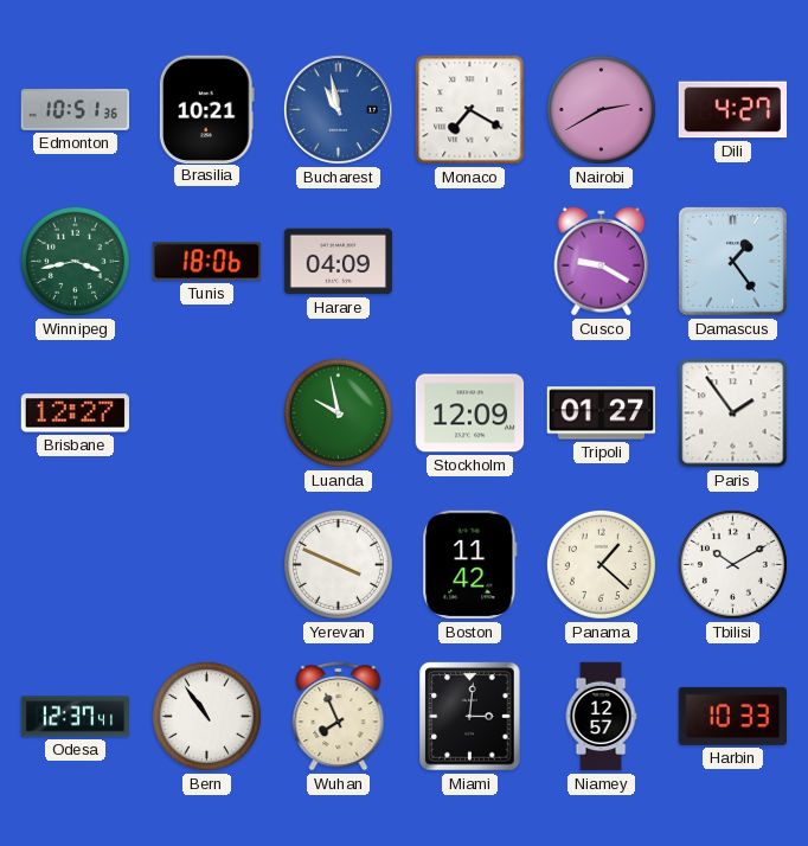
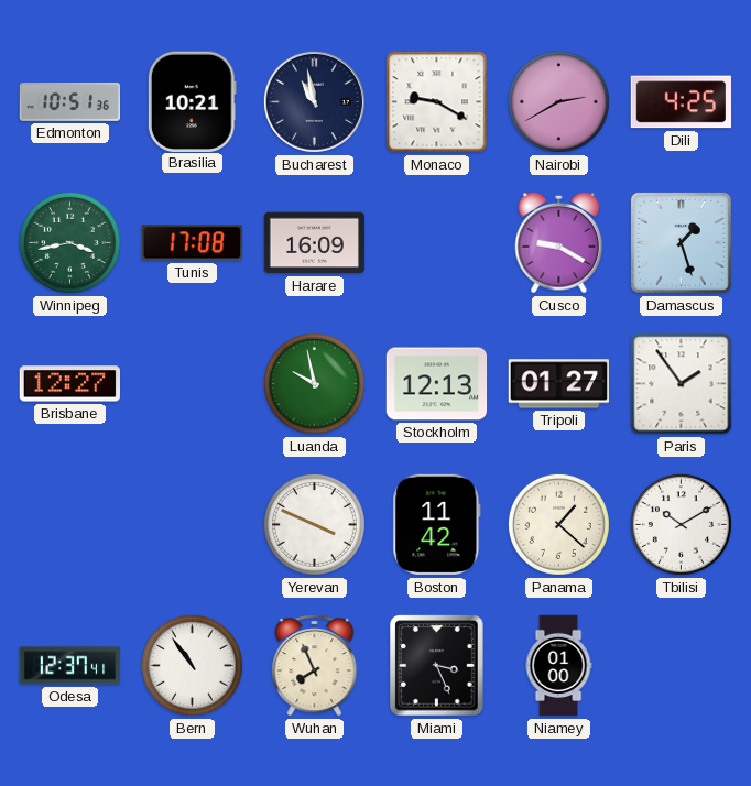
Bucharest dial: blue -> navy
Monaco: 7:20 -> 9:20
Dili: 4:27 -> 4:25
Tunis: 18:06 -> 17:08
Harare: 04:09 -> 16:09
Damascus: 1:24 -> 1:27
Stockholm: 12:09 -> 12:13
Miami: 3:01 -> 3:26
Niamey: 12:57 -> 01:00
Harbin: 10:33 -> none
